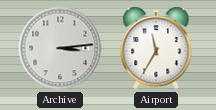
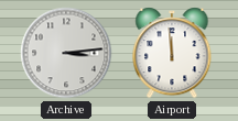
Airport: 11:35 -> 11:59
